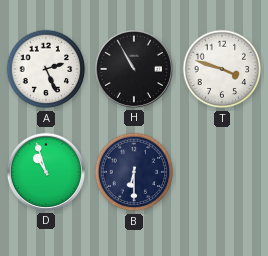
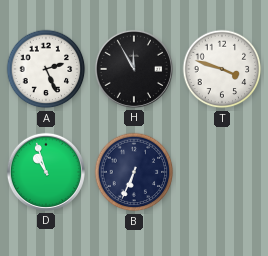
H: 10:55 -> 11:55
B: 6:30 -> 6:34
